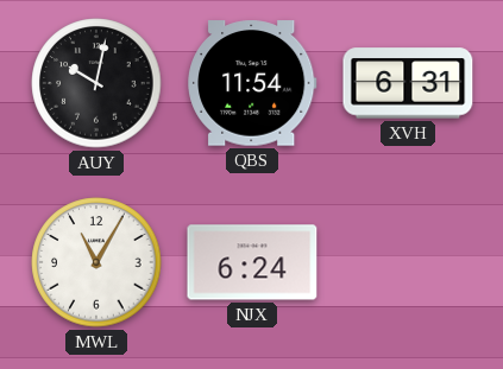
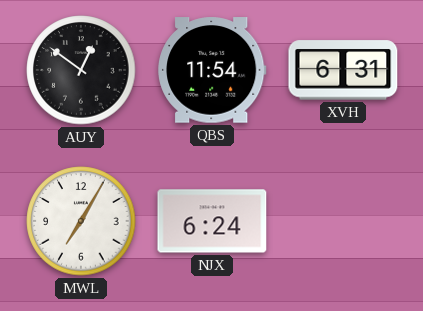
AUY: 10:02 -> 12:51
MWL: 11:05 -> 7:05
